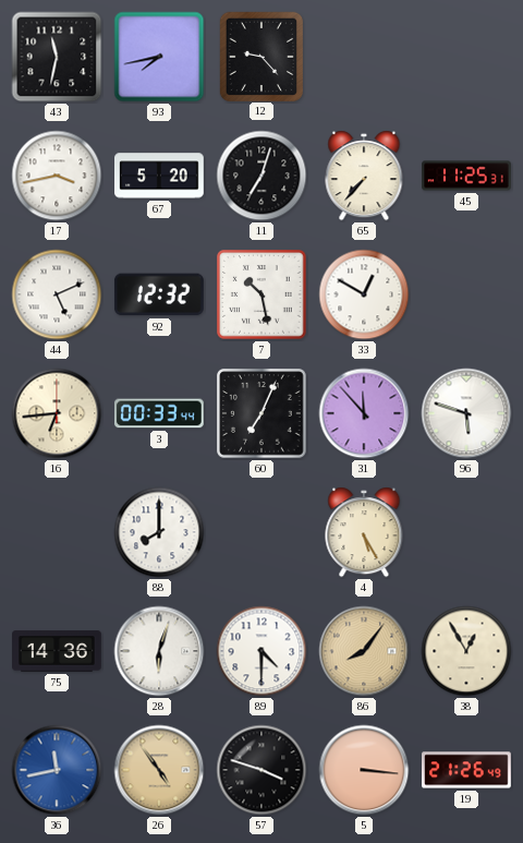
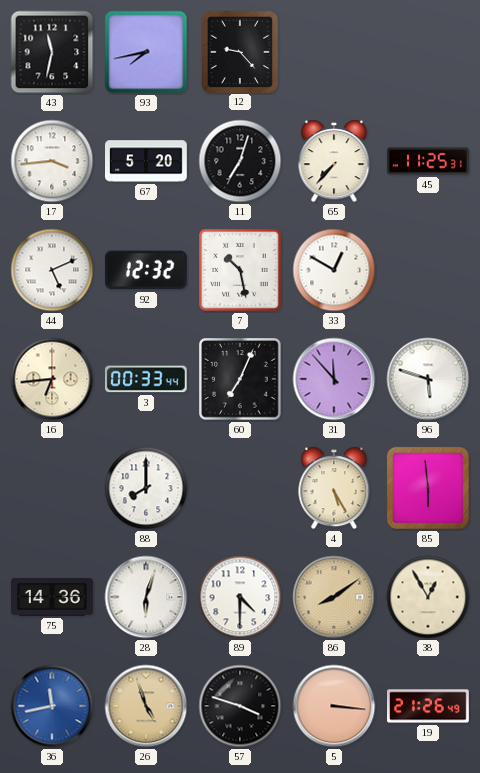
17: 3:43 -> 3:44
85: none -> 5:59
86: 8:06 -> 8:09
26: 4:54 -> 4:57
